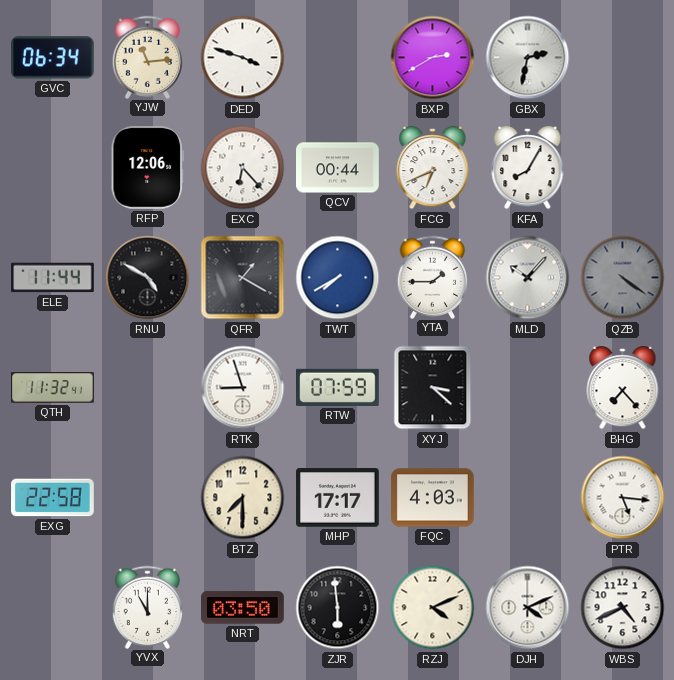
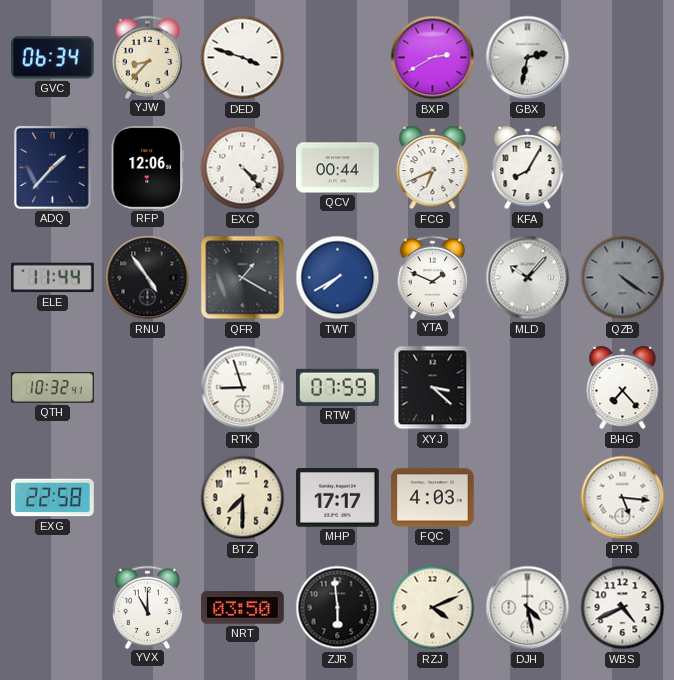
YJW: 11:14 -> 8:37
ADQ: none -> 1:37
EXC: 6:23 -> 4:23
RNU: 4:50 -> 4:54
YTA: 1:45 -> 1:49
QTH: 11:32 -> 10:32
DJH: 4:11 -> 4:28
